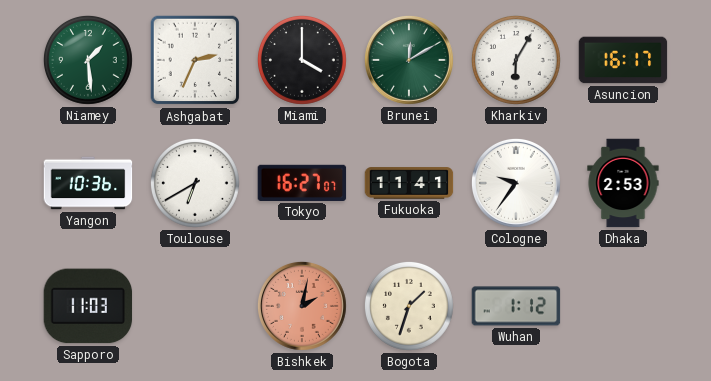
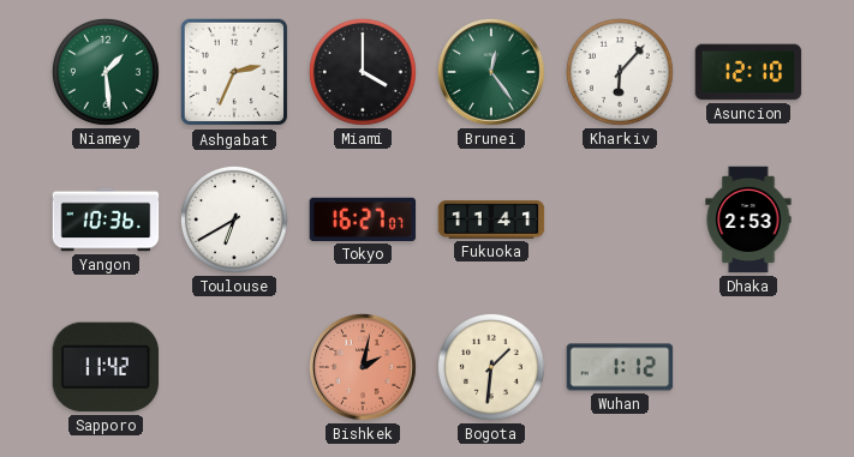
Brunei: 12:10 -> 12:24
Kharkiv: 6:05 -> 6:07
Asuncion: 16:17 -> 12:10
Cologne: 9:36 -> none
Sapporo: 11:03 -> 11:42
Bogota: 1:33 -> 1:31
